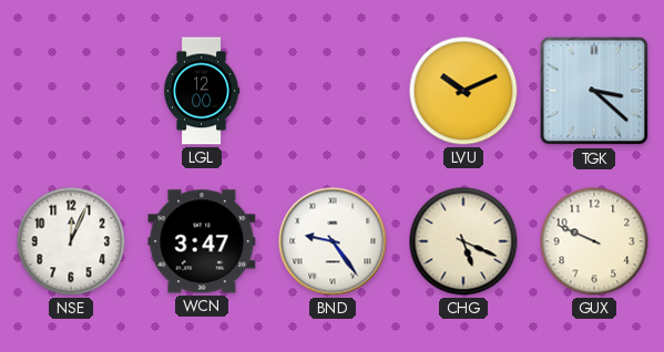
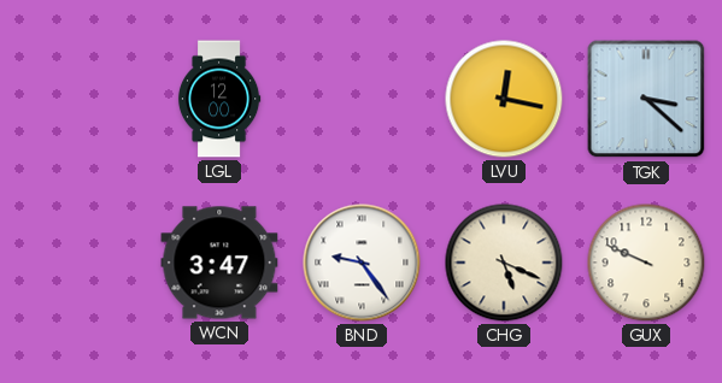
LVU: 10:11 -> 12:17
NSE: 12:04 -> none
